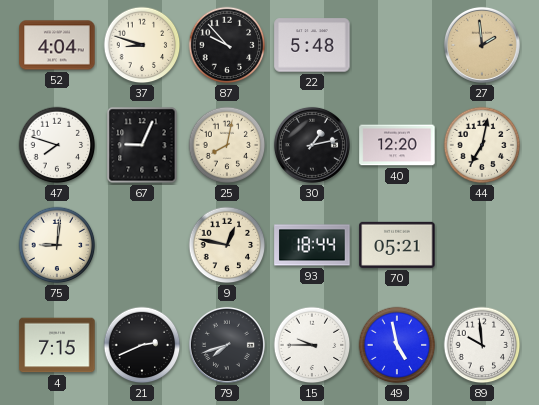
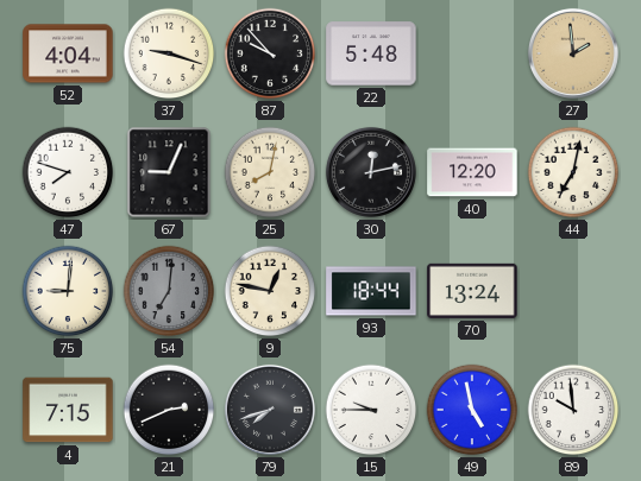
37: 8:48 -> 9:18
30: 1:13 -> 12:13
54: none -> 7:01
70: 05:21 -> 13:24
